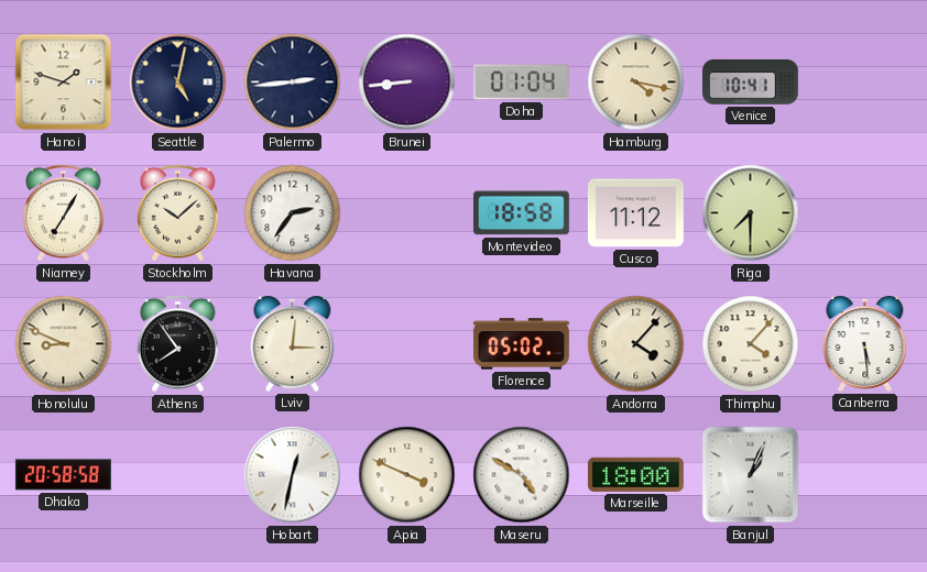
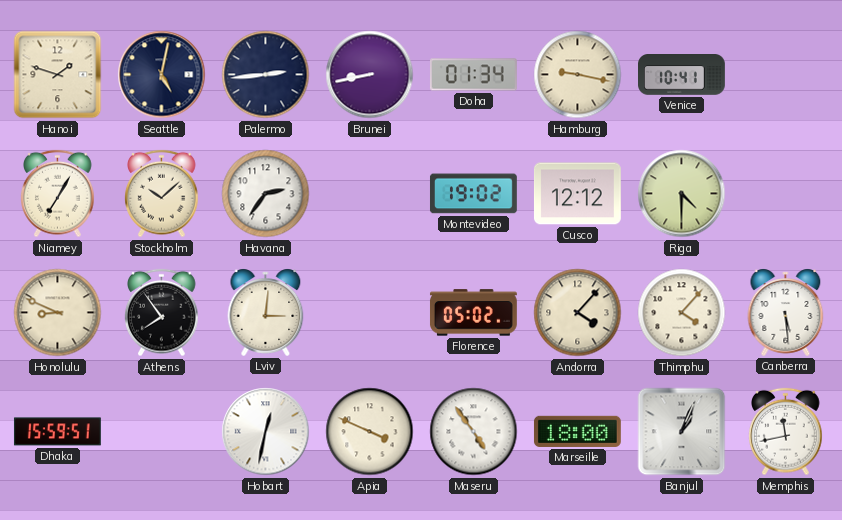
Brunei: 8:44 -> 8:43
Doha: 01:04 -> 01:34
Hamburg: 4:17 -> 9:17
Montevideo: 18:58 -> 19:02
Cusco: 11:12 -> 12:12
Riga: 7:30 -> 4:30
Dhaka: 20:58 -> 15:59
Maseru: 4:50 -> 4:54
Memphis: none -> 11:43
